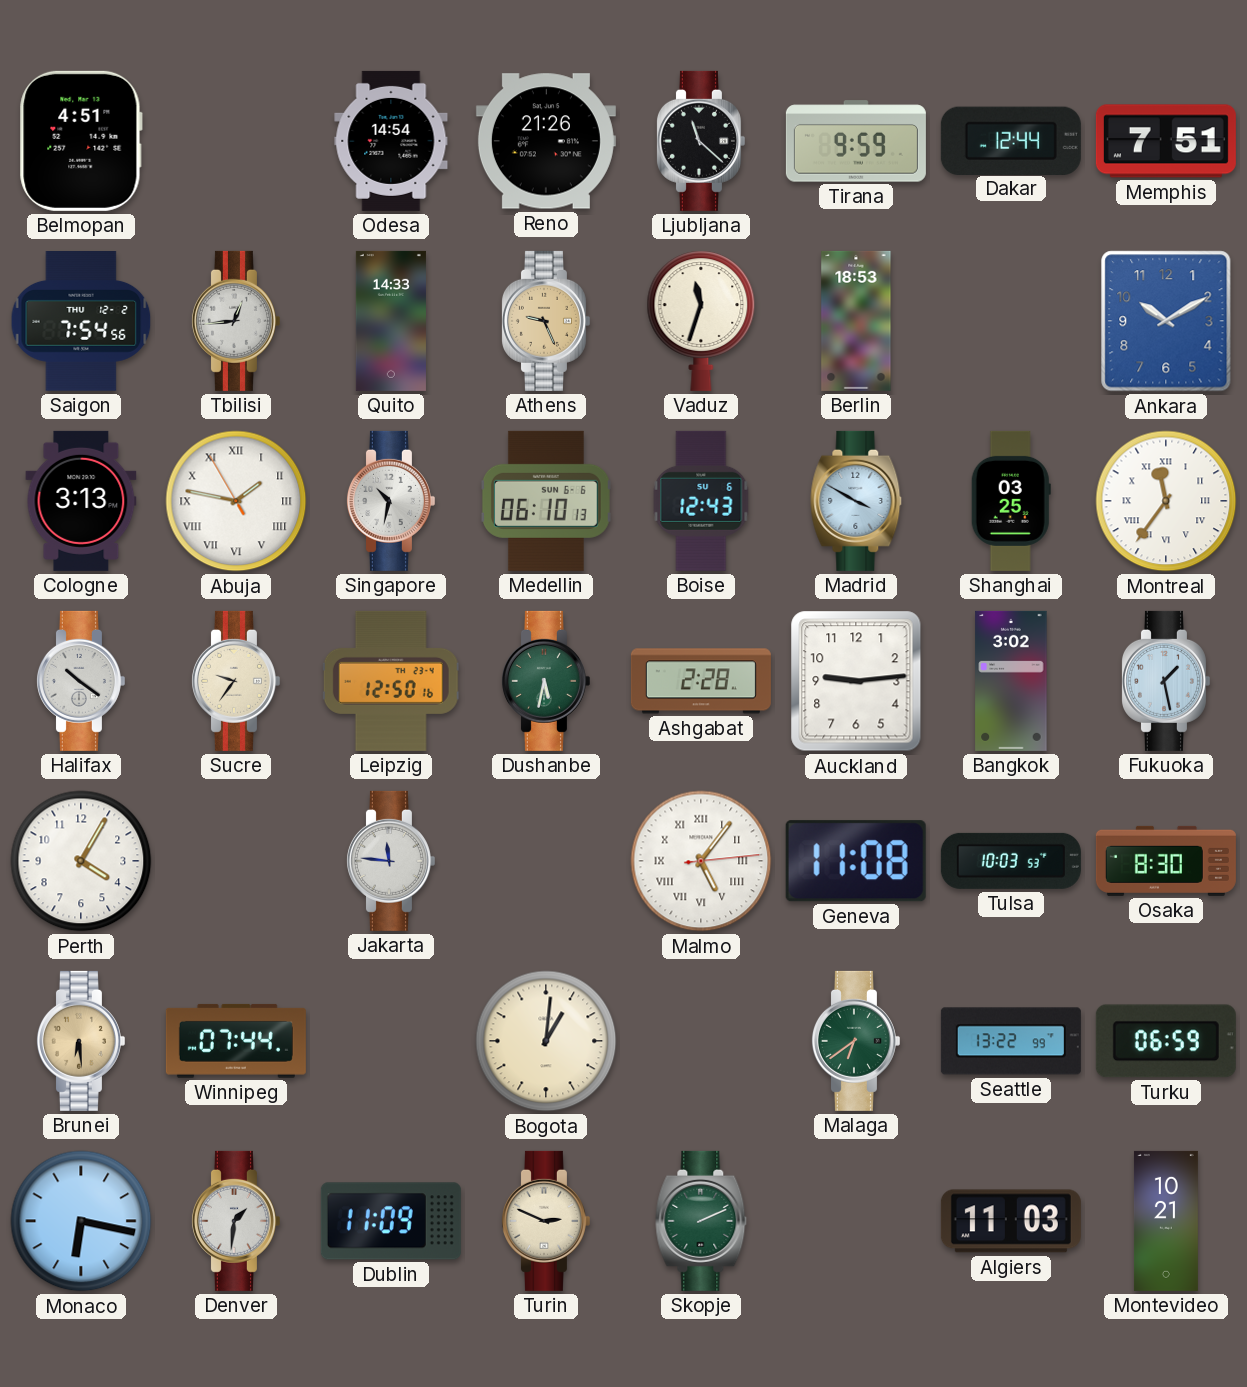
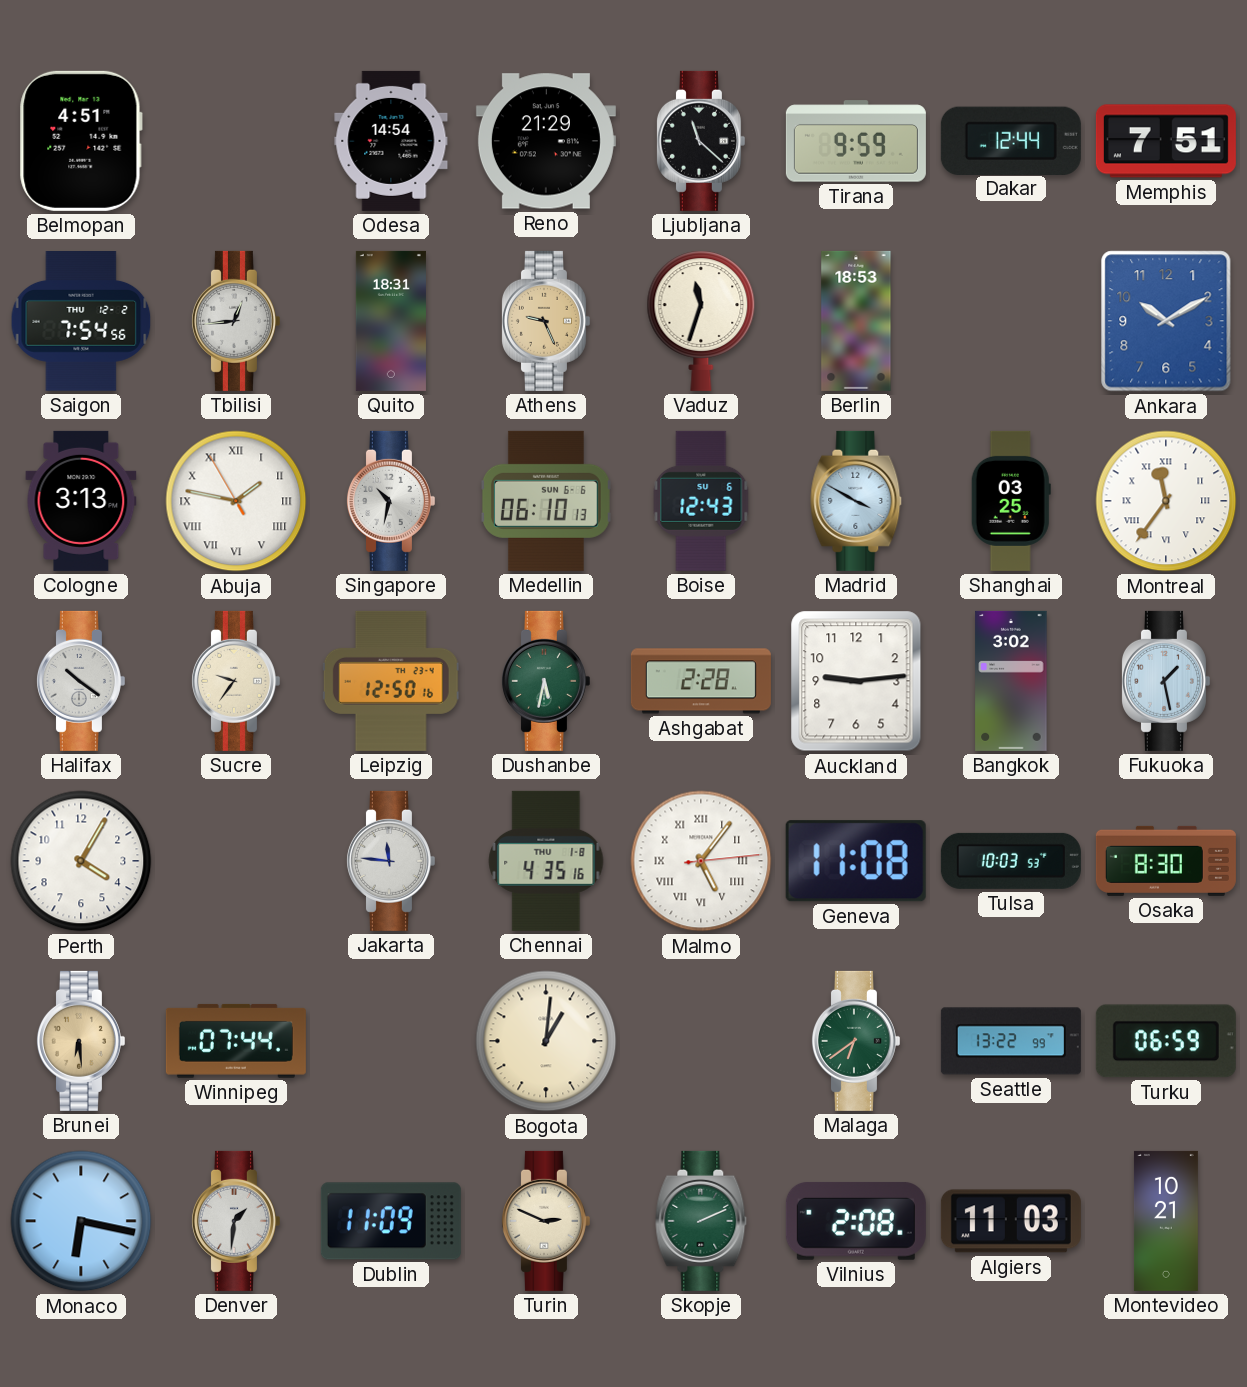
Reno: 21:26 -> 21:29
Quito: 14:33 -> 18:31
Chennai: none -> 4:35
Vilnius: none -> 2:08
